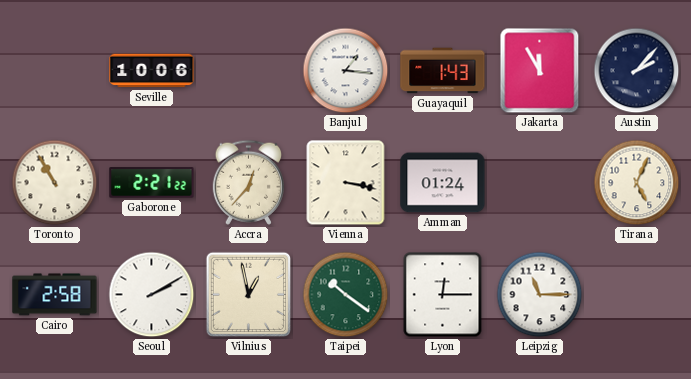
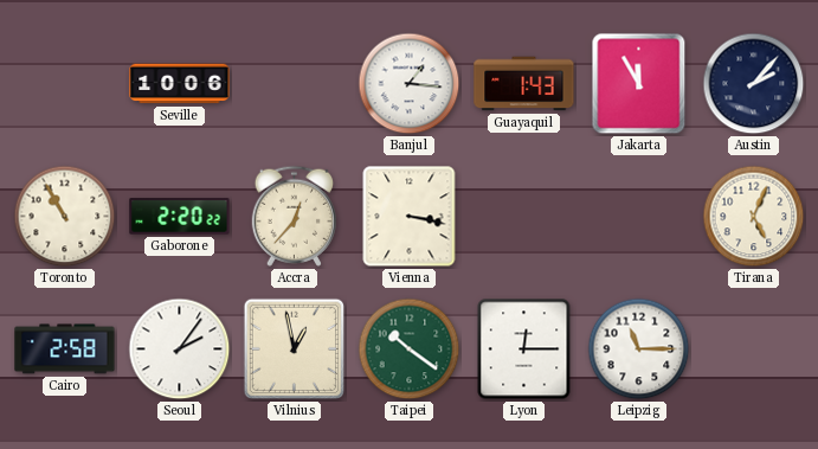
Gaborone: 2:21 -> 2:20
Amman: 01:24 -> none
Seoul: 2:10 -> 2:06
